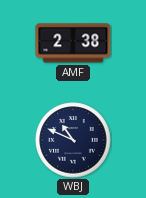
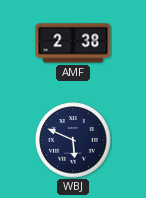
WBJ: 10:49 -> 5:49
